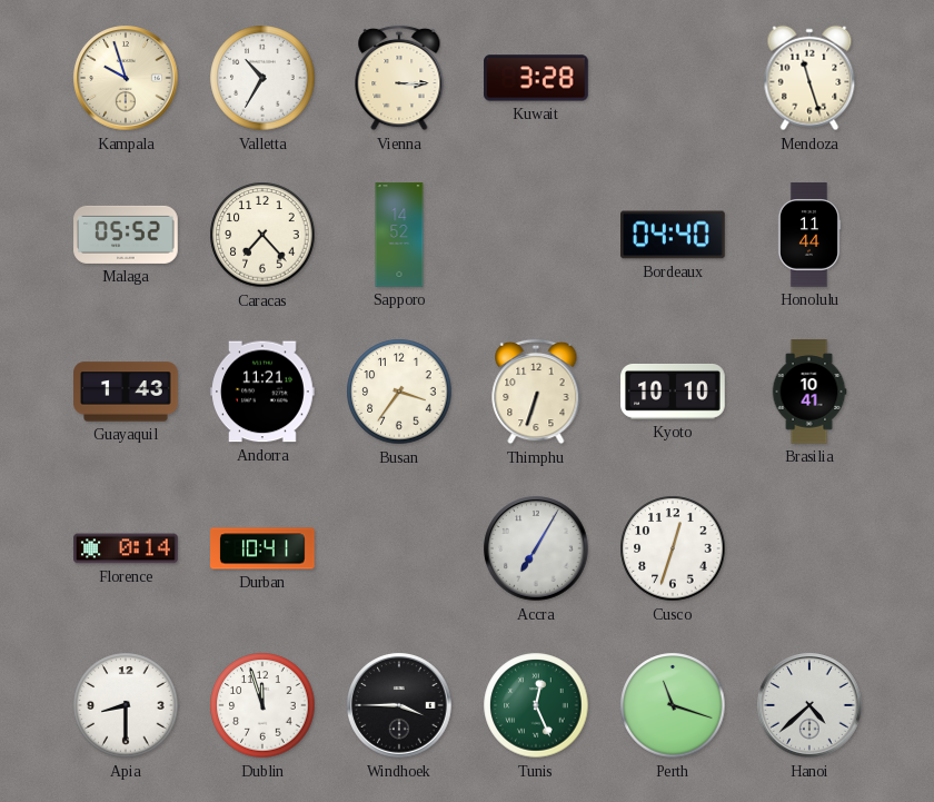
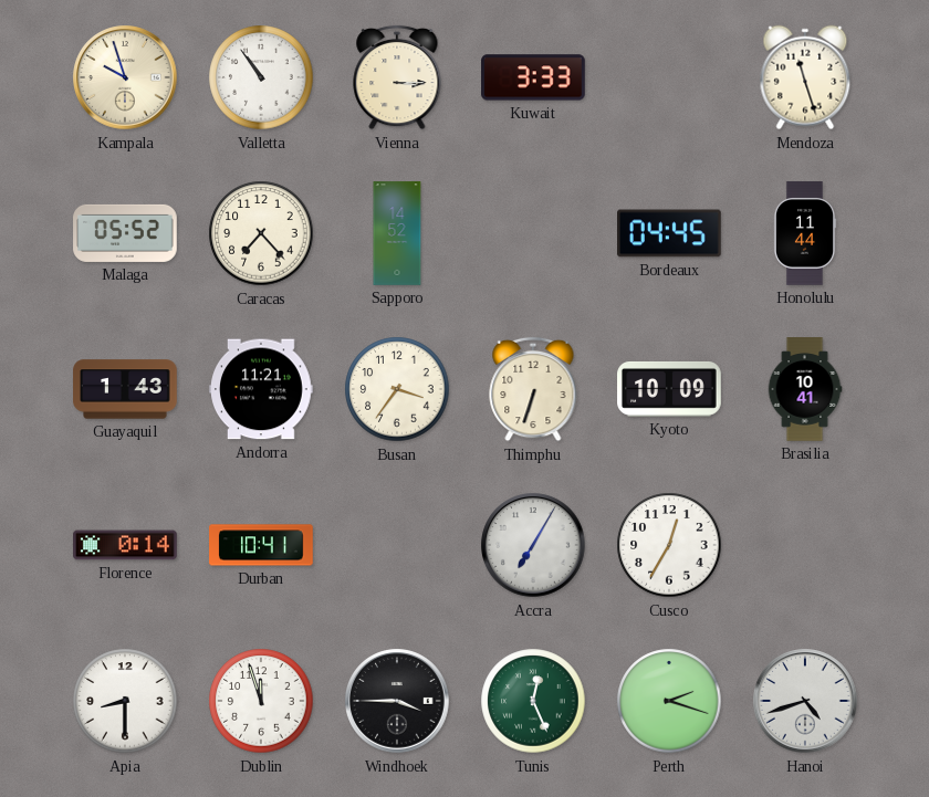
Valletta: 10:35 -> 10:54
Kuwait: 3:28 -> 3:33
Bordeaux: 04:40 -> 04:45
Kyoto: 10:10 -> 10:09
Cusco: 12:33 -> 12:35
Perth: 11:18 -> 2:18
Hanoi: 4:38 -> 4:42
